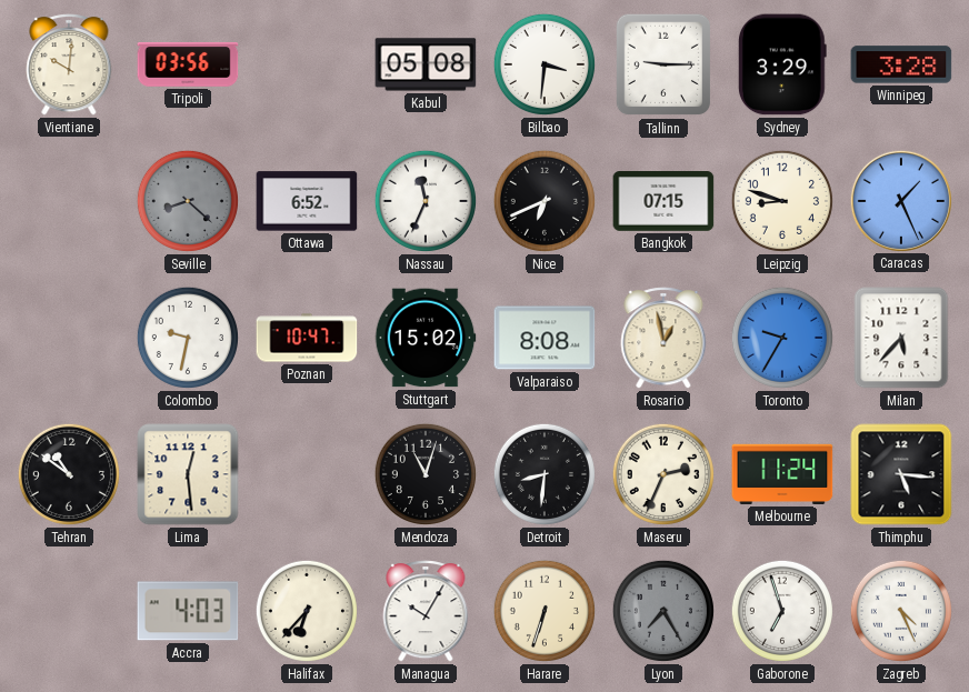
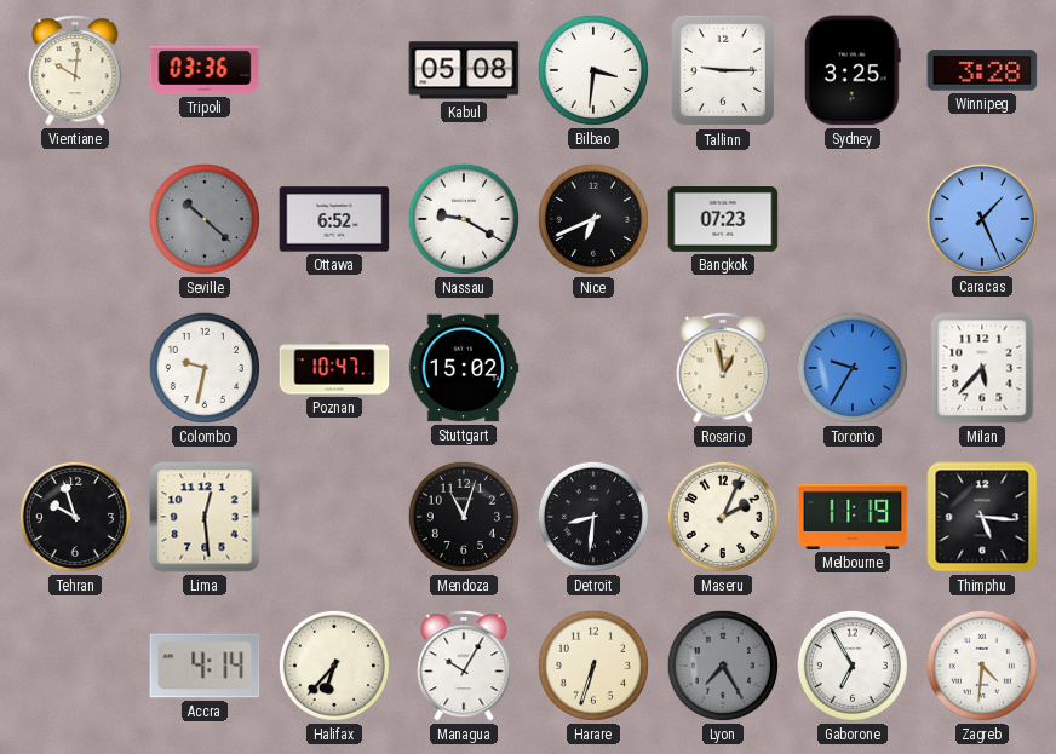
Tripoli: 03:56 -> 03:36
Sydney: 3:29 -> 3:25
Seville: 8:22 -> 10:22
Nassau: 11:34 -> 9:20
Bangkok: 07:15 -> 07:23
Leipzig: 8:48 -> none
Valparaiso: 8:08 -> none
Tehran: 10:51 -> 9:57
Maseru: 2:34 -> 2:04
Melbourne: 11:24 -> 11:19
Accra: 4:03 -> 4:14
Gaborone: 6:57 -> 6:55
Zagreb: 4:26 -> 4:31
